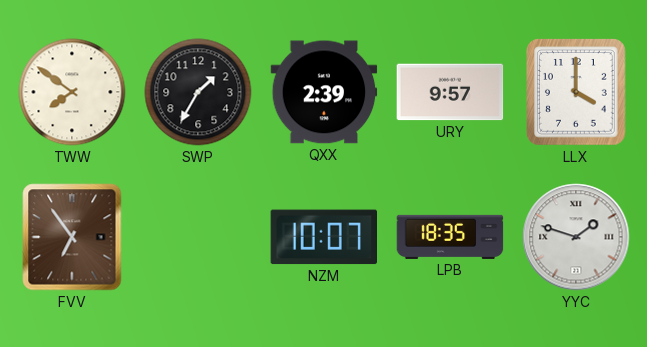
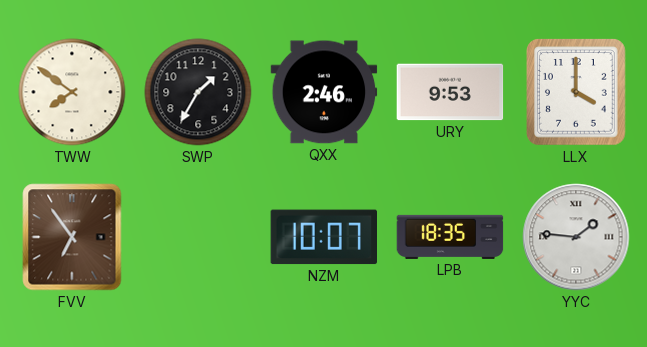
QXX: 2:39 -> 2:46
URY: 9:57 -> 9:53
YYC: 1:48 -> 1:46
